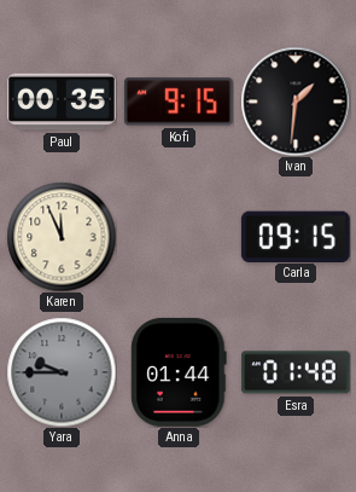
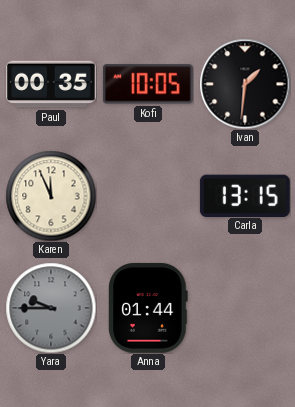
Kofi: 9:15 -> 10:05
Carla: 09:15 -> 13:15
Esra: 01:48 -> none
